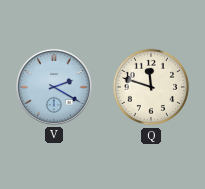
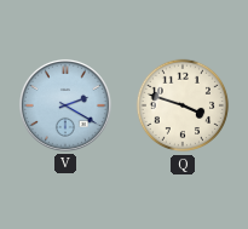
Q: 11:48 -> 3:48
